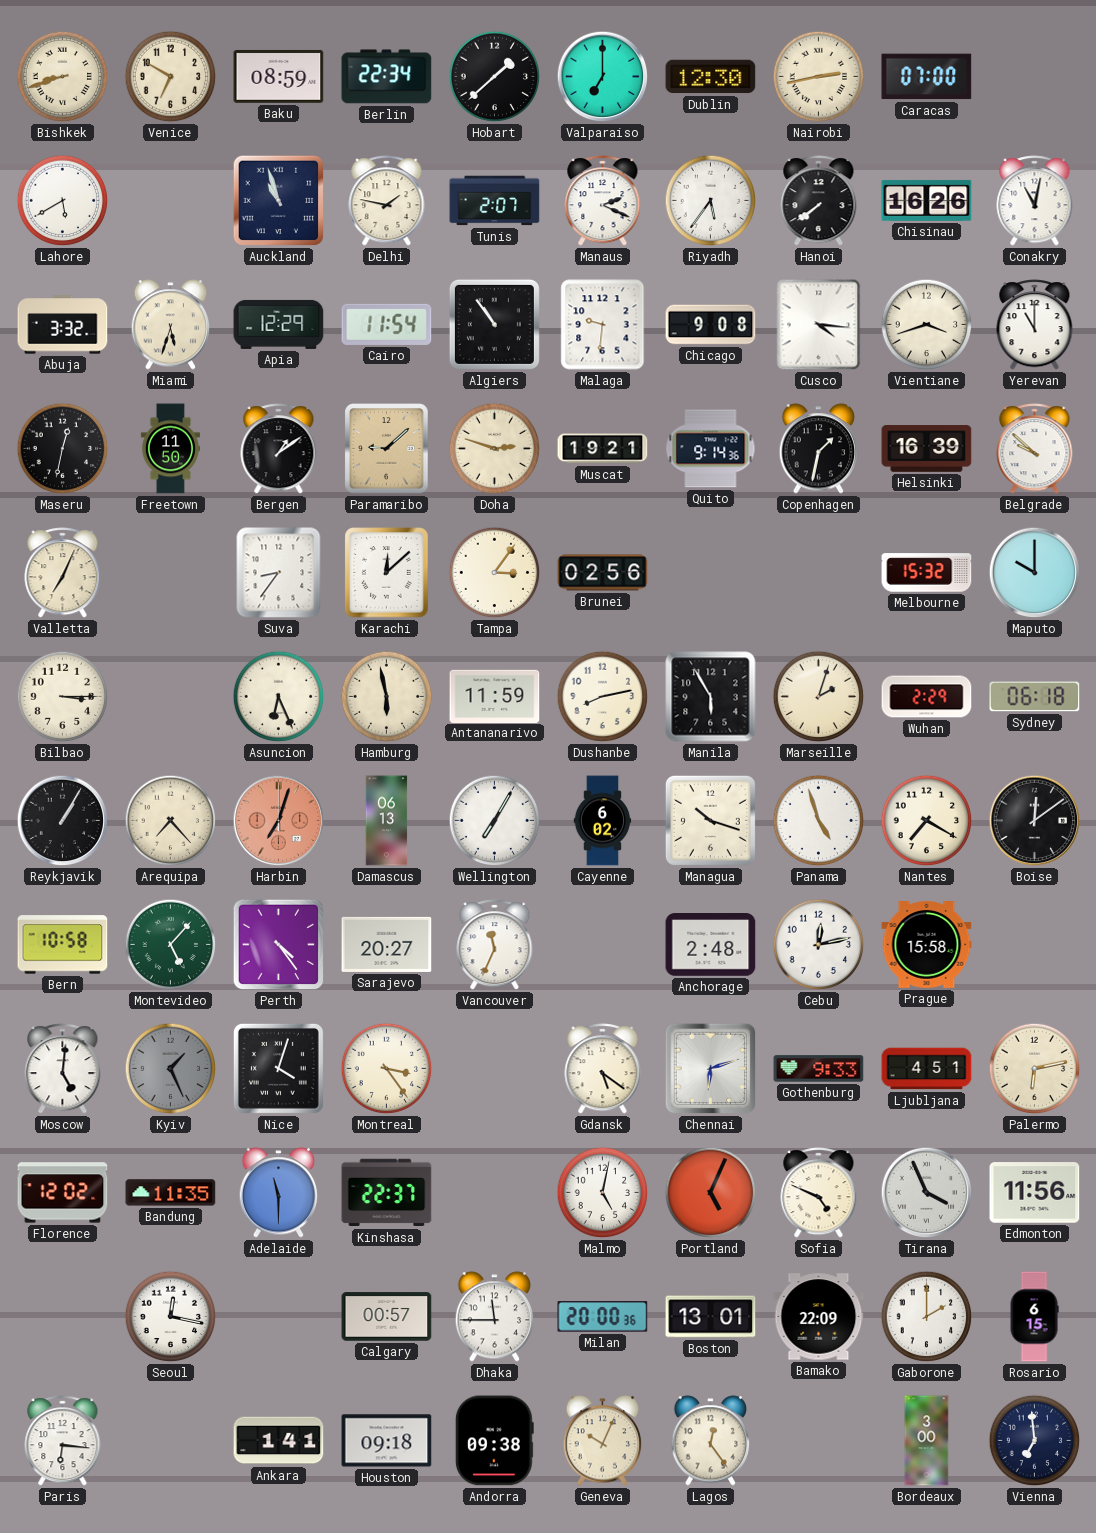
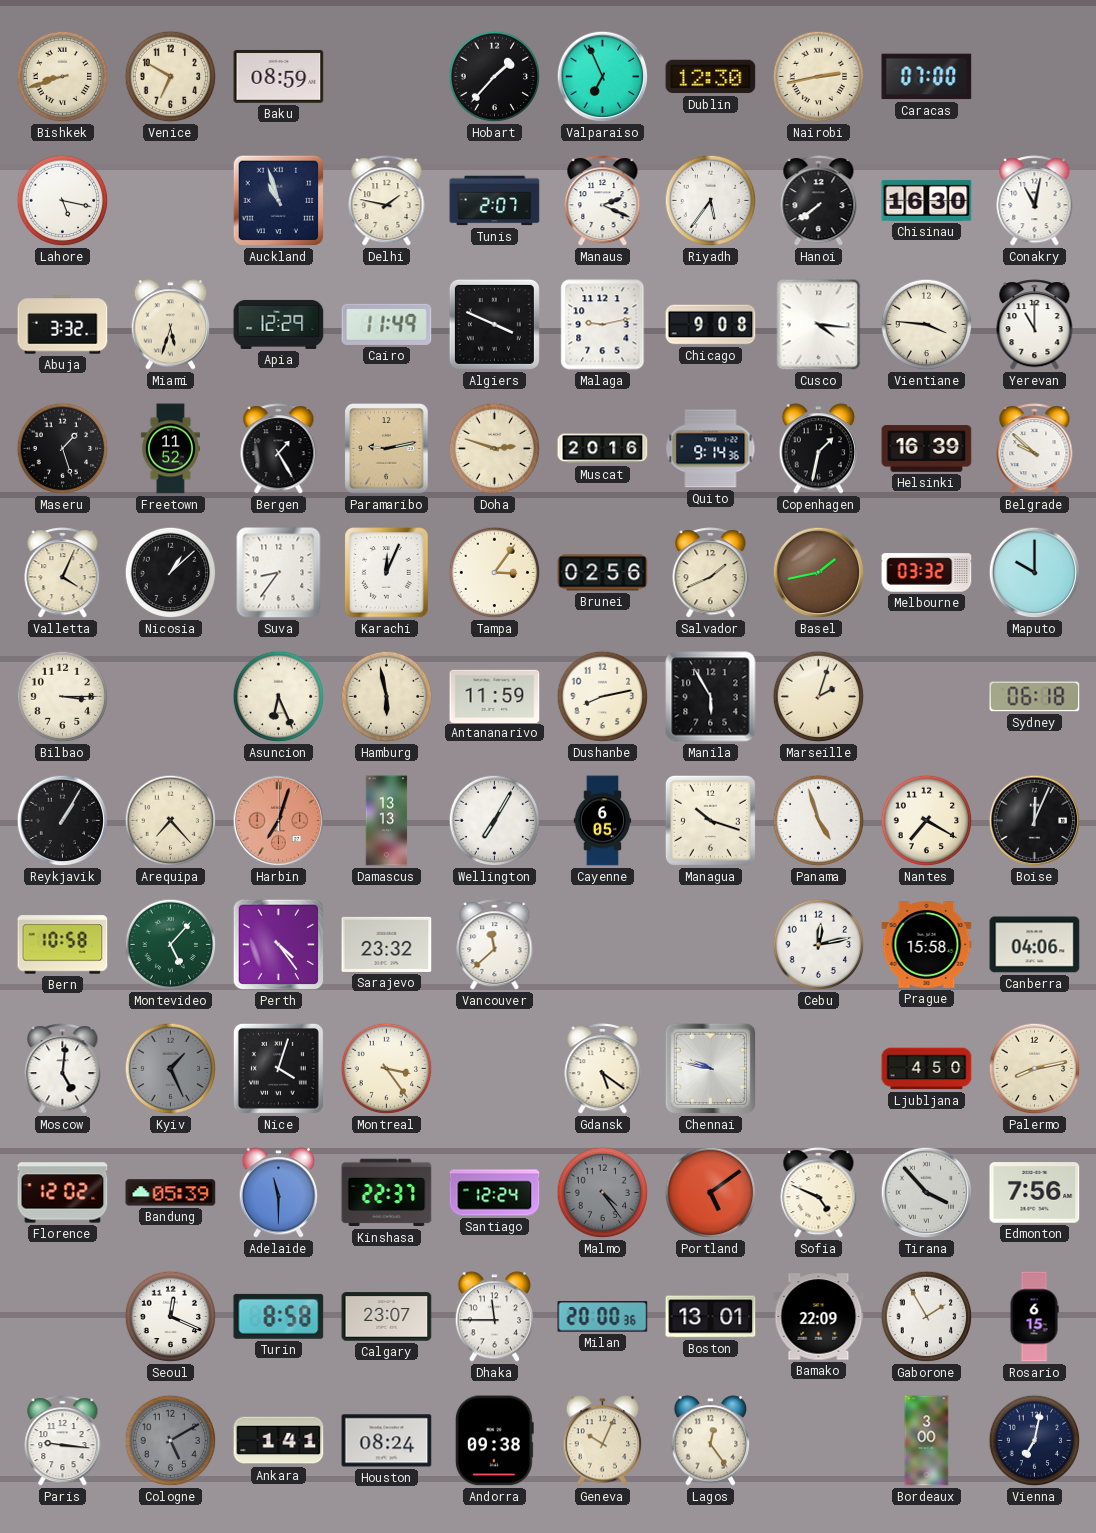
Berlin: 22:34 -> none
Hobart: 1:38 -> 1:37
Valparaiso: 7:00 -> 6:56
Lahore: 5:40 -> 5:17
Chisinau: 16:26 -> 16:30
Cairo: 11:54 -> 11:49
Algiers: 10:54 -> 3:49
Malaga: 9:31 -> 9:13
Vientiane: 3:42 -> 3:46
Maseru: 12:32 -> 1:27
Freetown: 11:50 -> 11:52
Bergen: 1:09 -> 1:25
Paramaribo: 9:08 -> 9:13
Muscat: 19:21 -> 20:16
Valletta: 7:04 -> 4:04
Nicosia: none -> 1:08
Karachi: 12:08 -> 12:04
Salvador: none -> 1:41
Basel: none -> 1:43
Melbourne: 15:32 -> 03:32
Wuhan: 2:29 -> none
Damascus: 06:13 -> 13:13
Cayenne: 6:02 -> 6:05
Boise: 12:09 -> 12:04
Sarajevo: 20:27 -> 23:32
Vancouver: 11:34 -> 11:38
Anchorage: 2:48 -> none
Canberra: none -> 04:06
Chennai: 6:12 -> 9:47
Gothenburg: 9:33 -> none
Ljubljana: 4:51 -> 4:50
Palermo: 6:13 -> 8:13
Bandung: 11:35 -> 05:39
Santiago: none -> 12:24
Malmo: 5:02 -> 4:24
Malmo dial: white -> grey
Portland: 5:04 -> 5:09
Tirana: 3:56 -> 3:53
Edmonton: 11:56 -> 7:56
Seoul: 12:17 -> 12:19
Turin: none -> 8:58
Calgary: 00:57 -> 23:07
Gaborone: 2:00 -> 1:55
Paris: 6:16 -> 9:16
Cologne: none -> 5:10
Houston: 09:18 -> 08:24
Vienna: 6:59 -> 7:02
